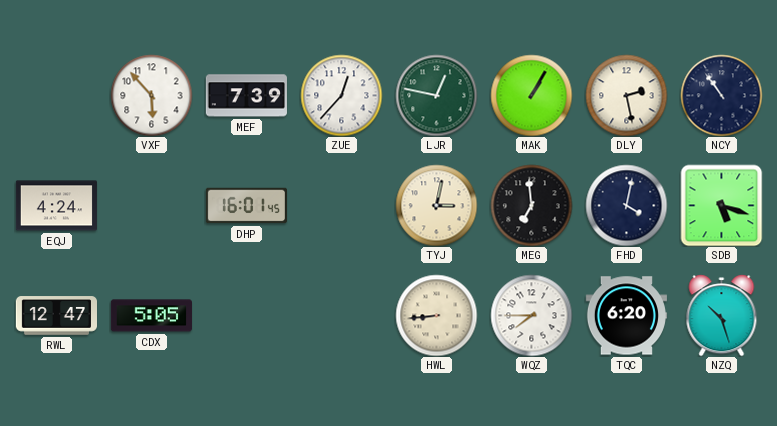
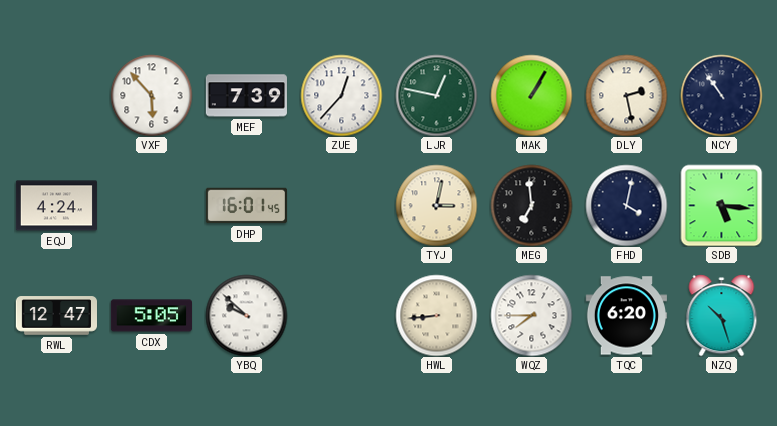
SDB: 5:18 -> 5:16
YBQ: none -> 9:52
